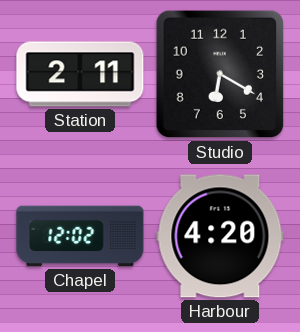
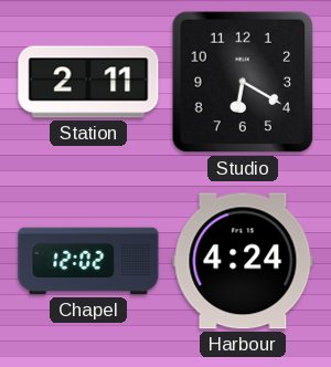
Harbour: 4:20 -> 4:24
